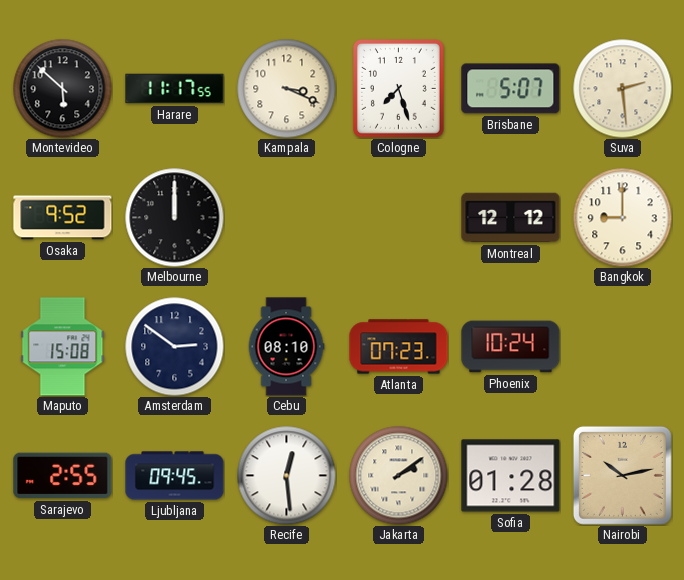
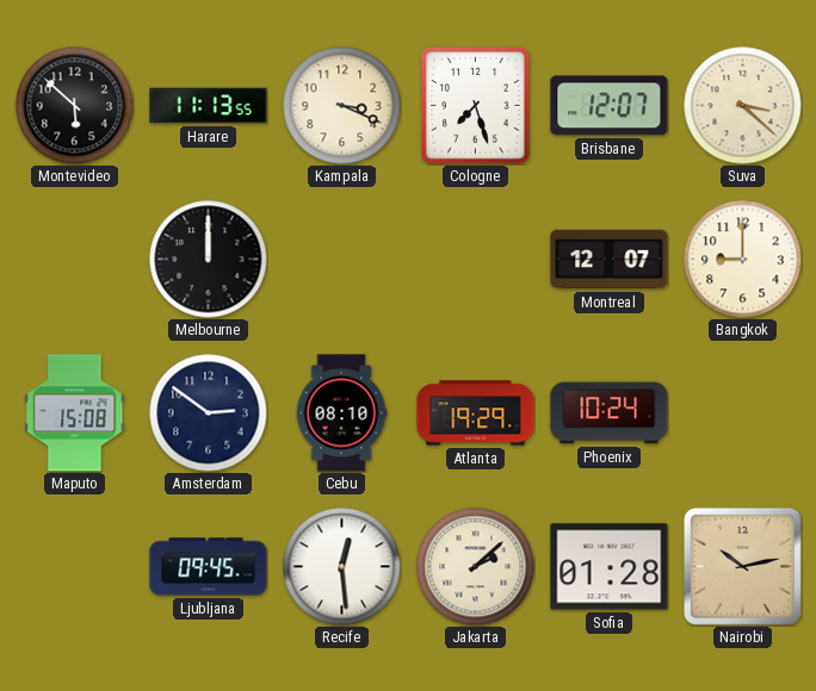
Harare: 11:17 -> 11:13
Brisbane: 5:07 -> 12:07
Suva: 2:29 -> 3:22
Osaka: 9:52 -> none
Montreal: 12:12 -> 12:07
Atlanta: 07:23 -> 19:29
Sarajevo: 2:55 -> none
Jakarta: 2:09 -> 2:08
